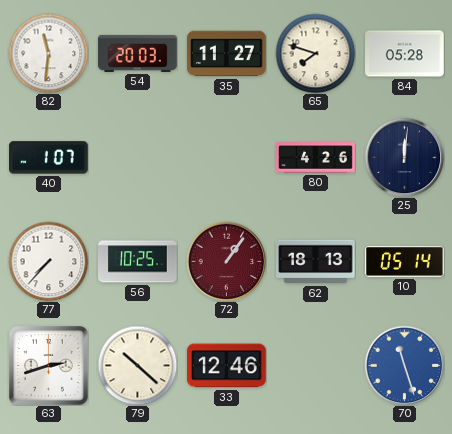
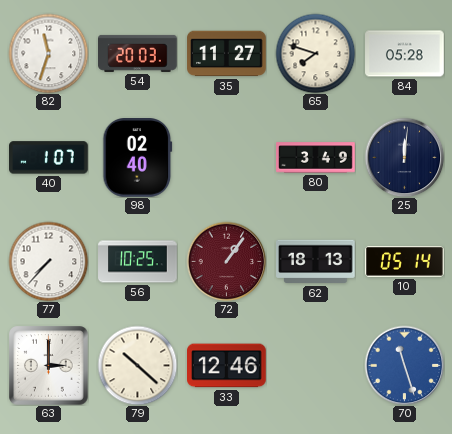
82: 11:31 -> 11:33
98: none -> 02:40
80: 4:26 -> 3:49
63: 2:42 -> 3:00
